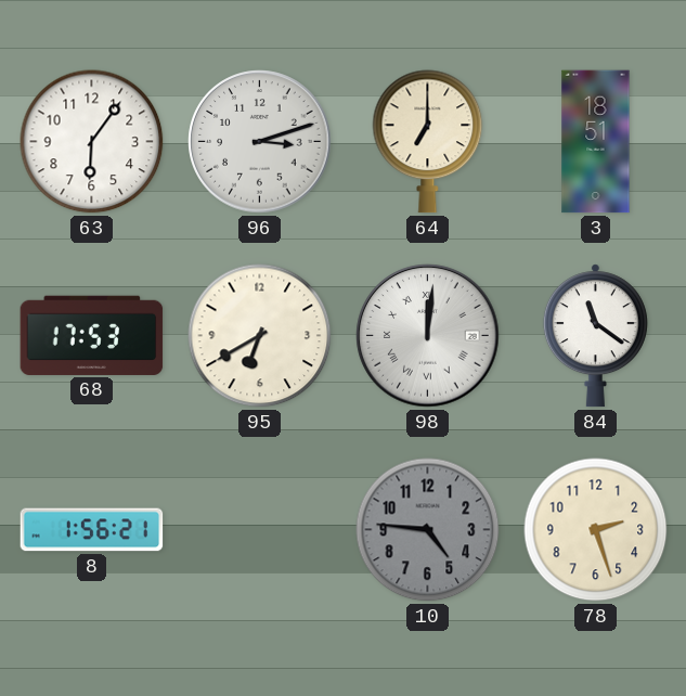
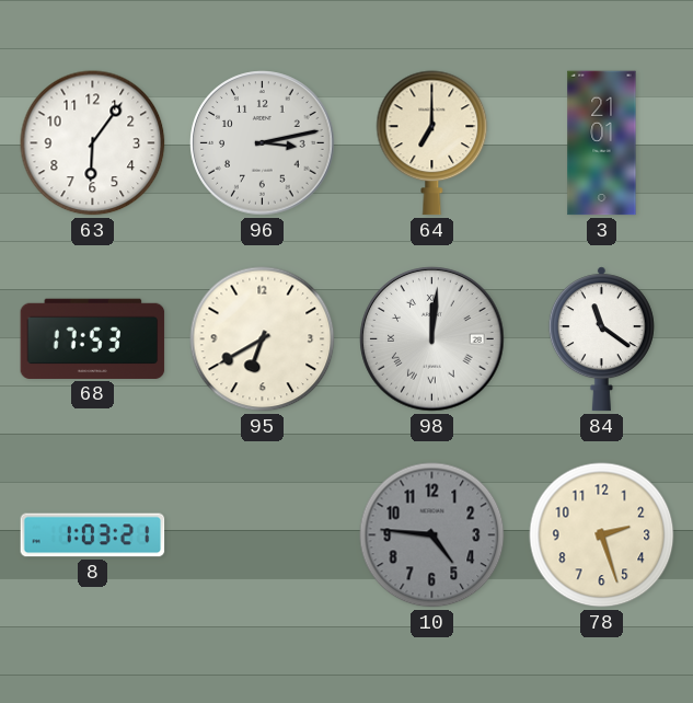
96: 3:12 -> 3:13
3: 18:51 -> 21:01
8: 1:56 -> 1:03
